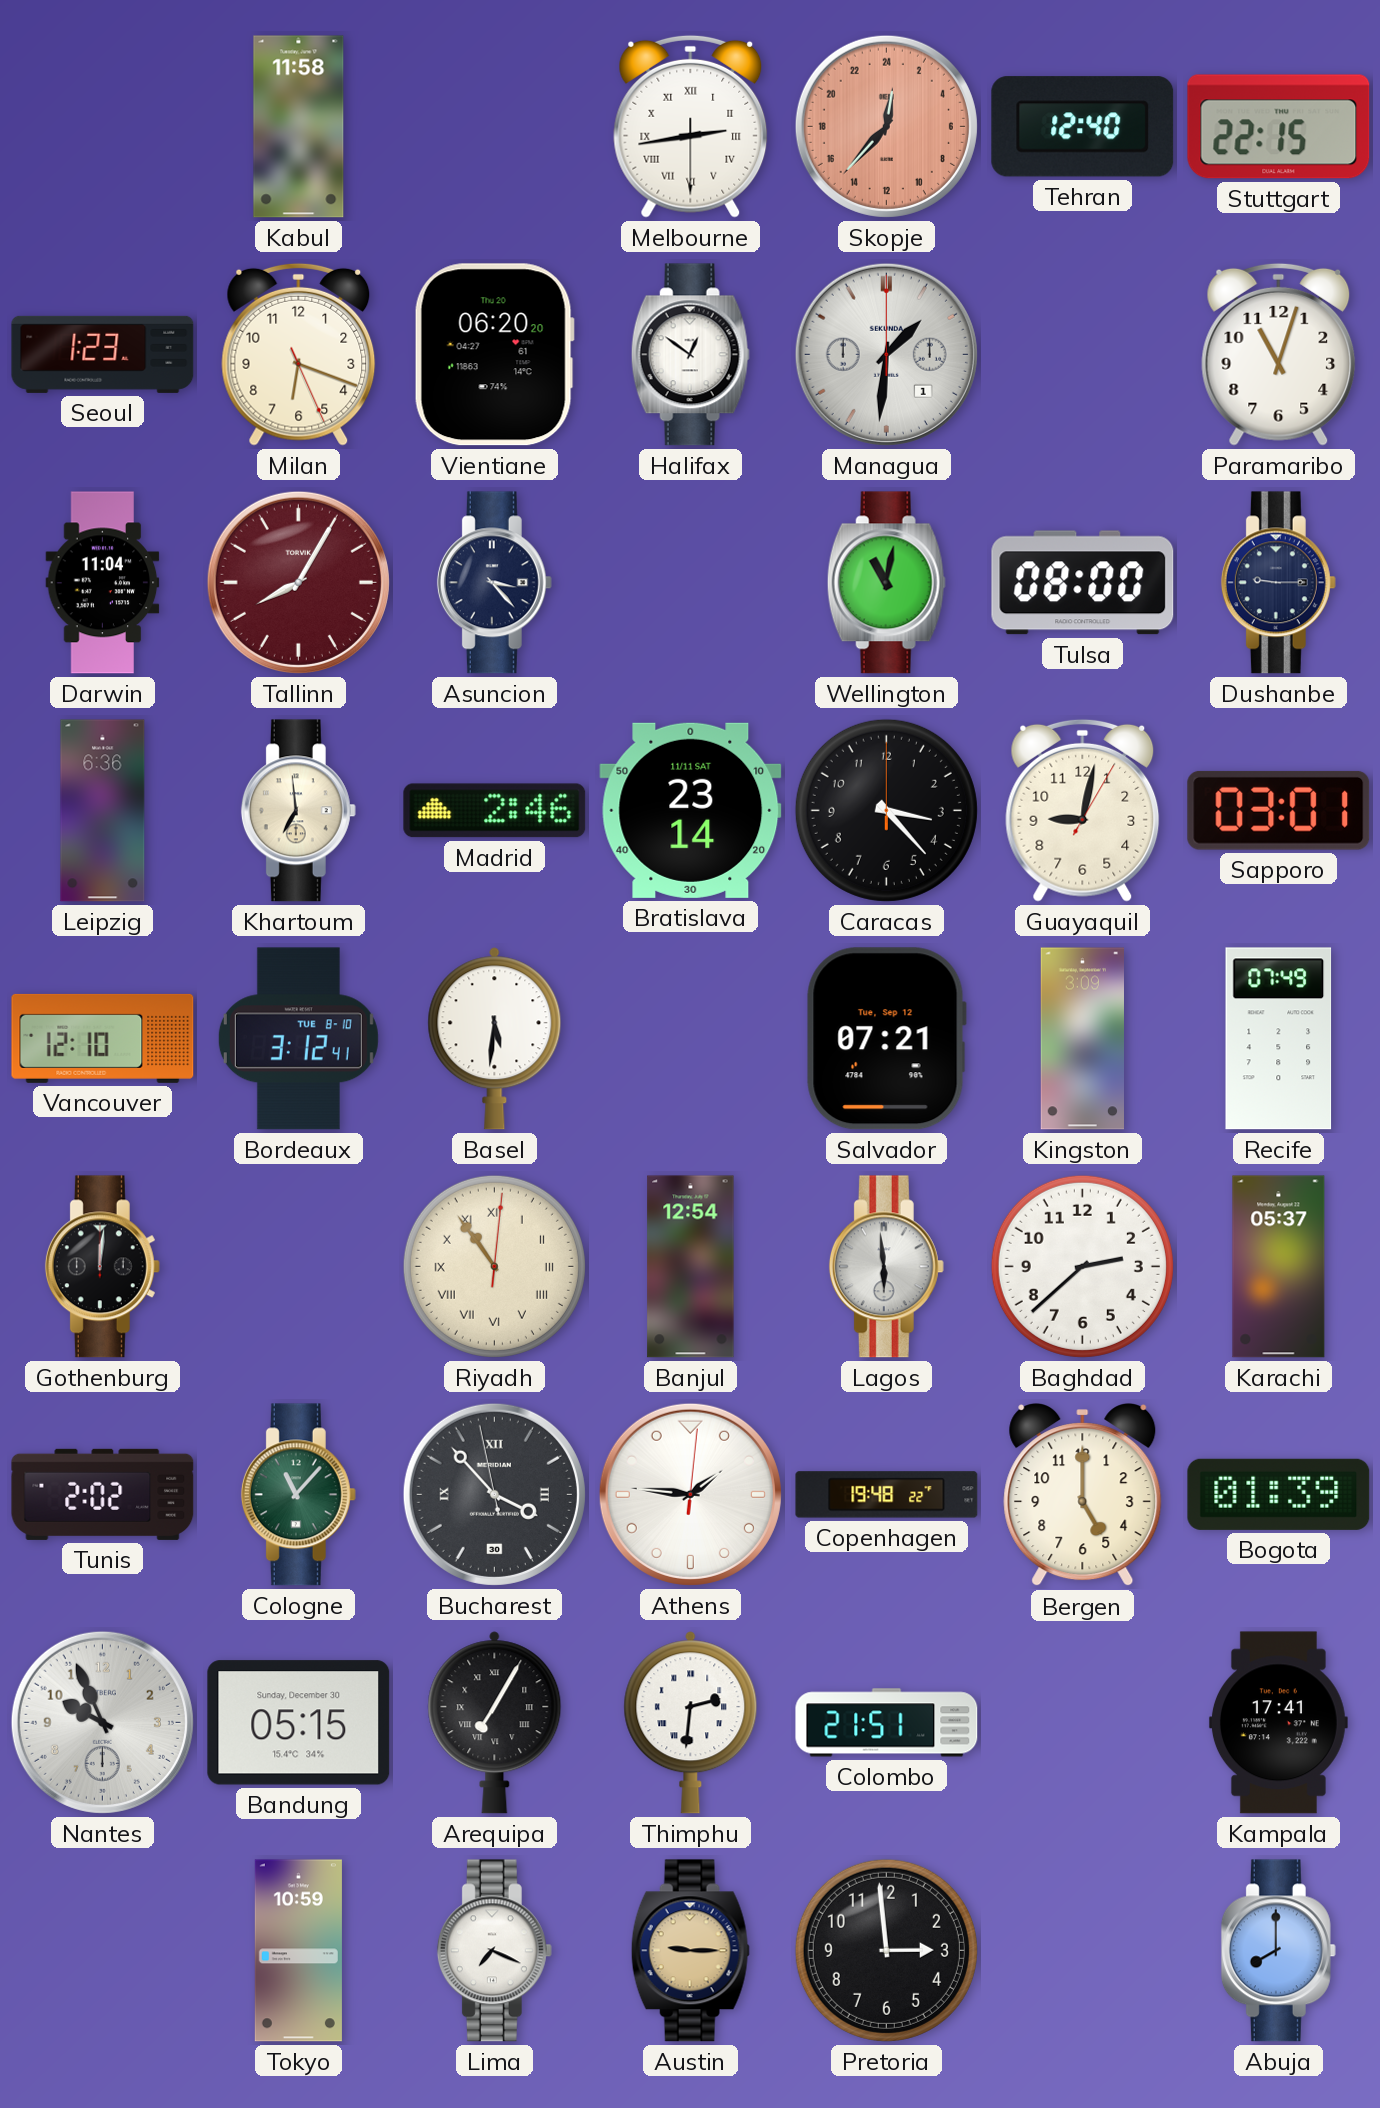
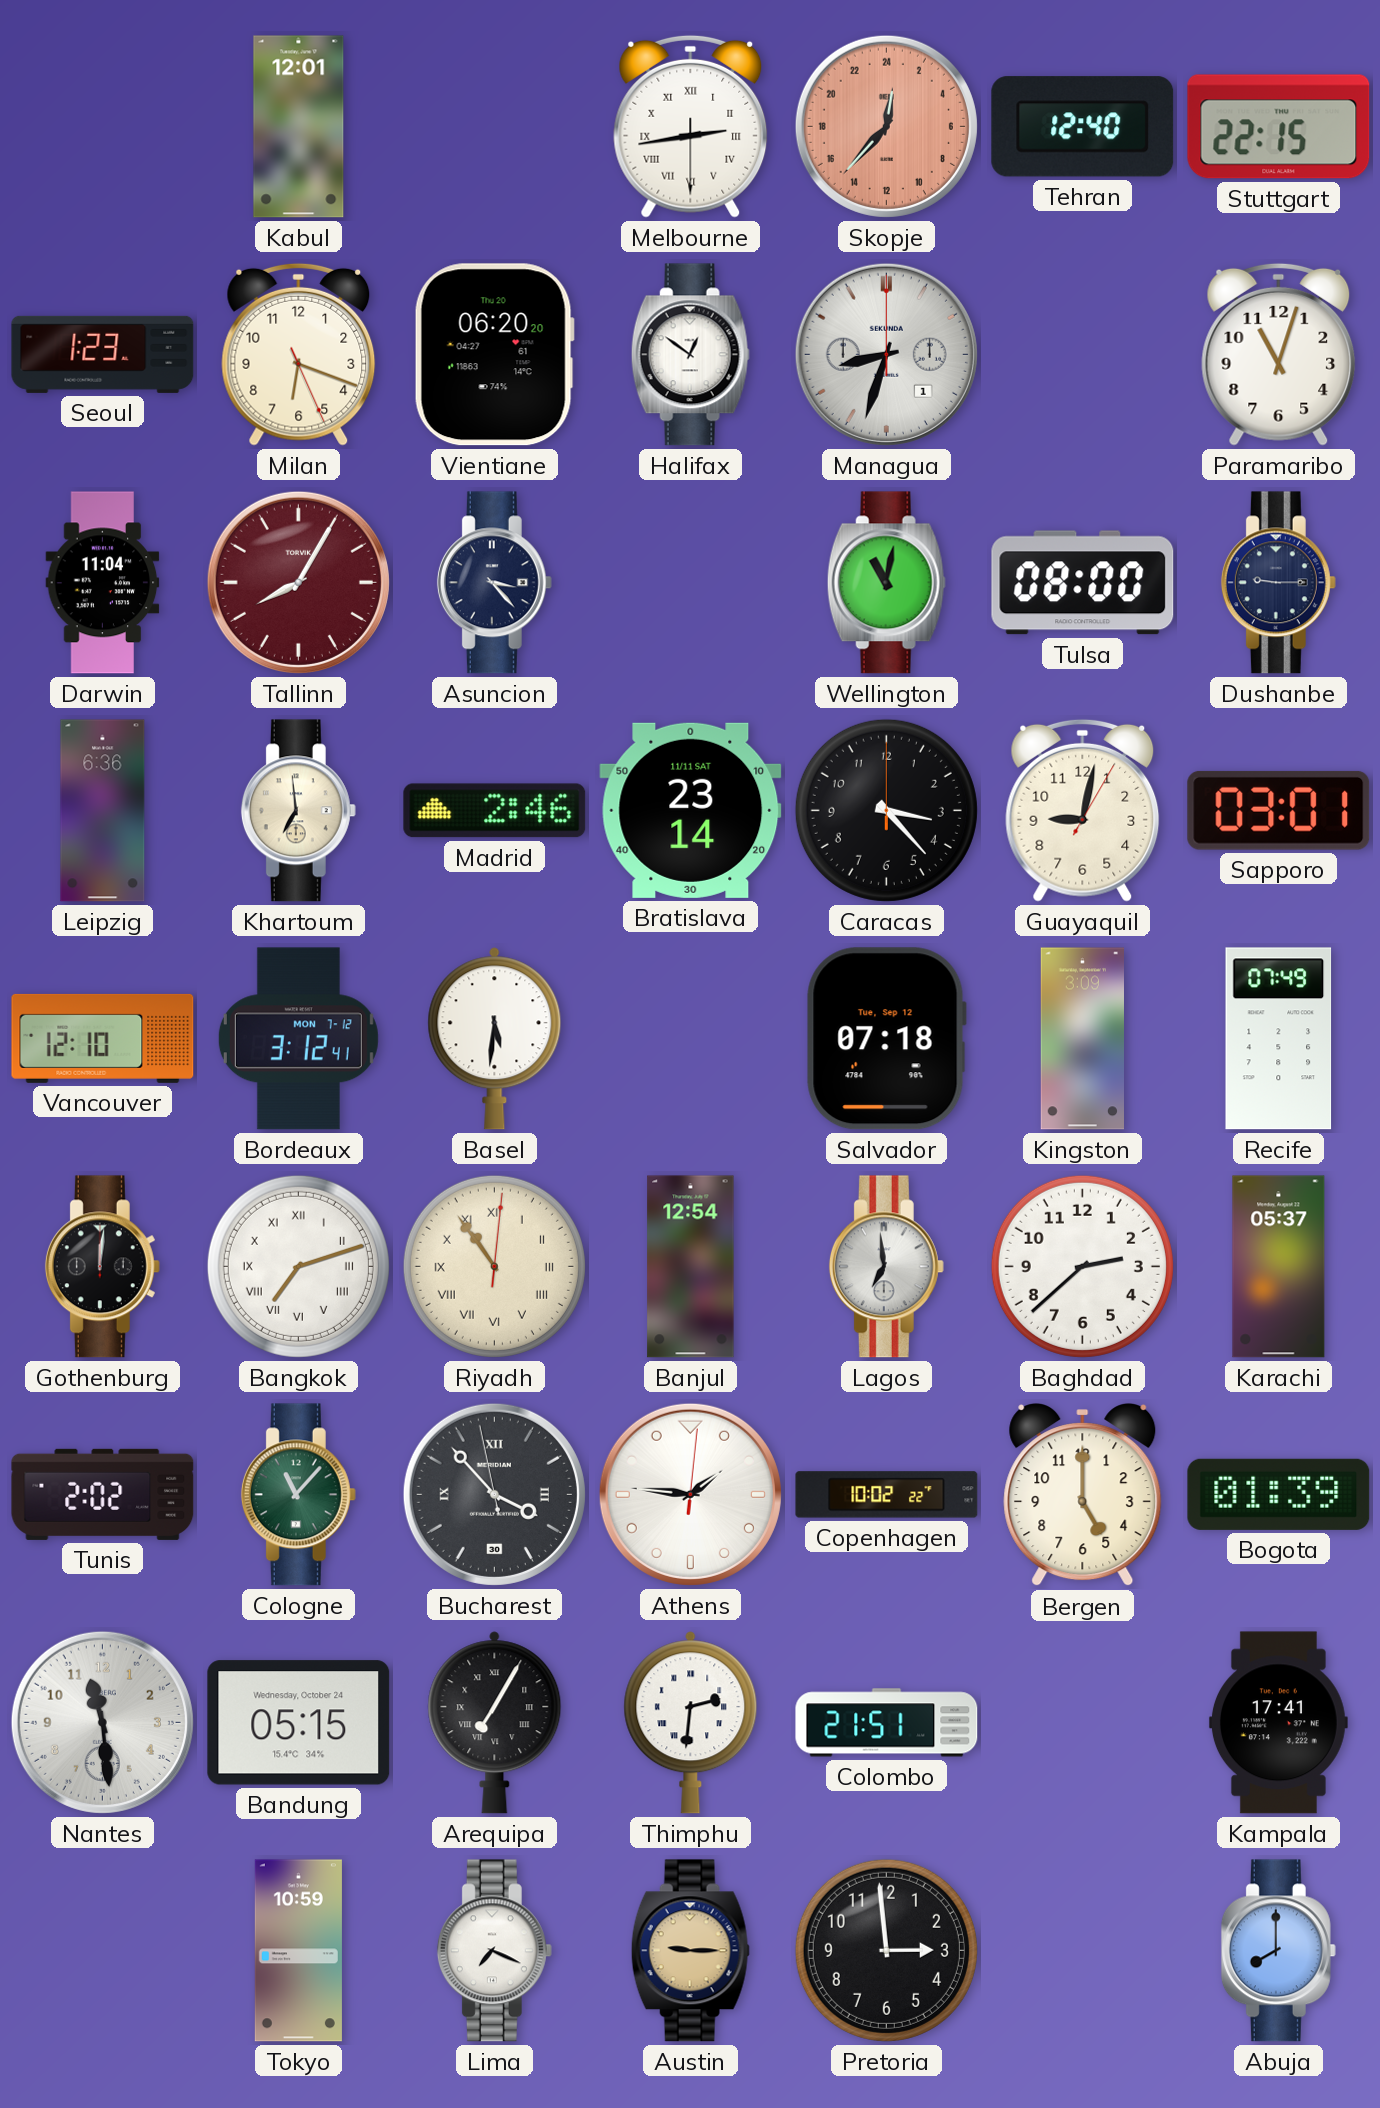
Kabul: 11:58 -> 12:01
Managua: 1:31 -> 8:33
Bordeaux date: TUE 8-10 -> MON 7-12
Salvador: 07:21 -> 07:18
Bangkok: none -> 7:12
Lagos: 5:59 -> 6:59
Copenhagen: 19:48 -> 10:02
Nantes: 9:56 -> 11:29
Bandung date: Sunday, December 30 -> Wednesday, October 24
